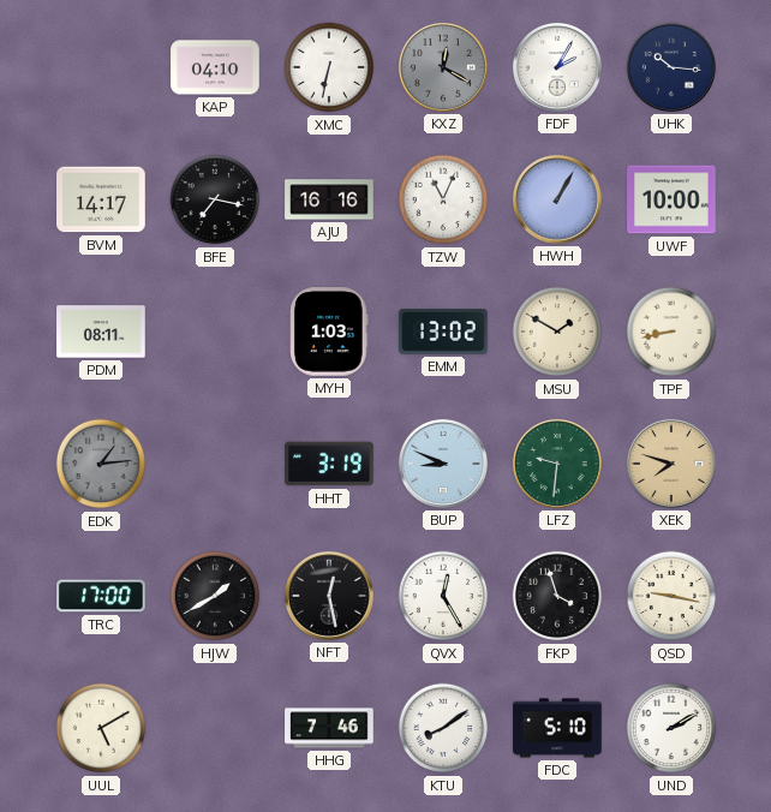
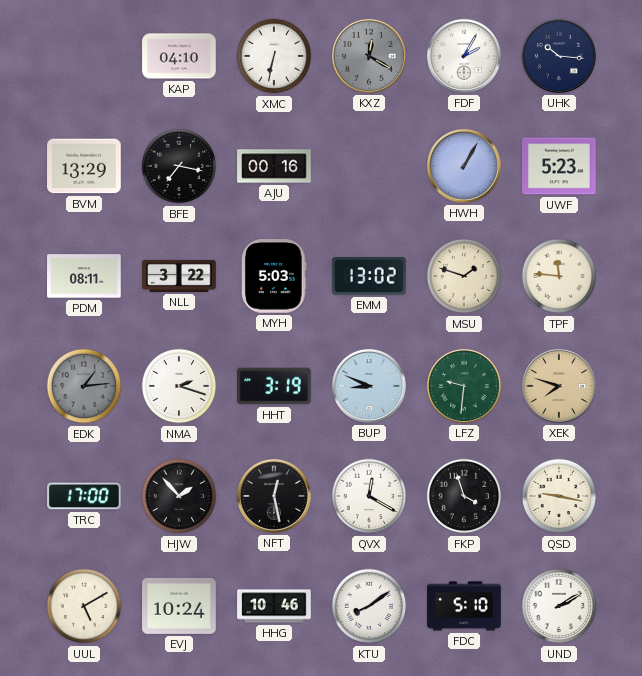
BVM: 14:17 -> 13:29
AJU: 16:16 -> 00:16
TZW: 11:04 -> none
UWF: 10:00 -> 5:23
NLL: none -> 3:22
MYH: 1:03 -> 5:03
MSU: 1:50 -> 1:48
TPF: 8:43 -> 11:46
NMA: none -> 2:18
HJW: 1:40 -> 1:53
QVX: 12:25 -> 12:20
EVJ: none -> 10:24
HHG: 7:46 -> 10:46
